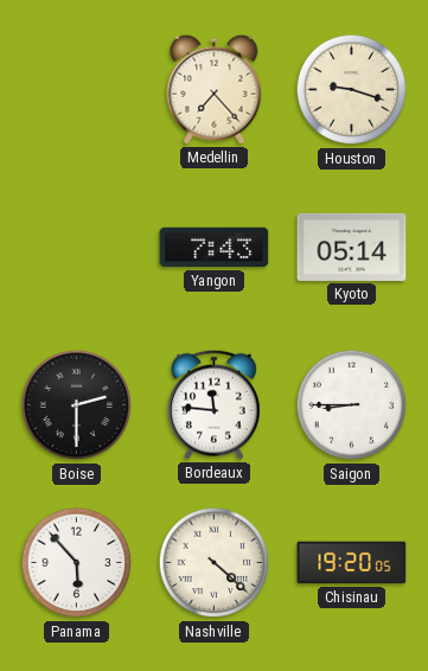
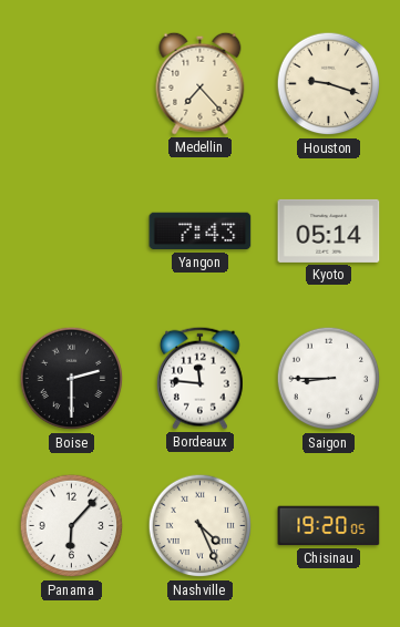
Panama: 5:53 -> 6:07
Nashville: 4:22 -> 4:26
